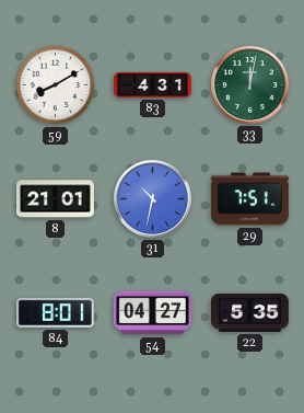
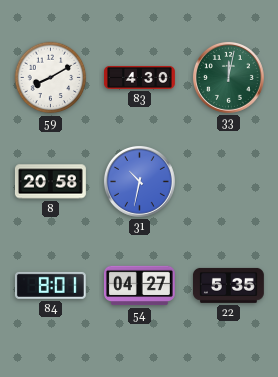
83: 4:31 -> 4:30
8: 21:01 -> 20:58
29: 7:51 -> none
